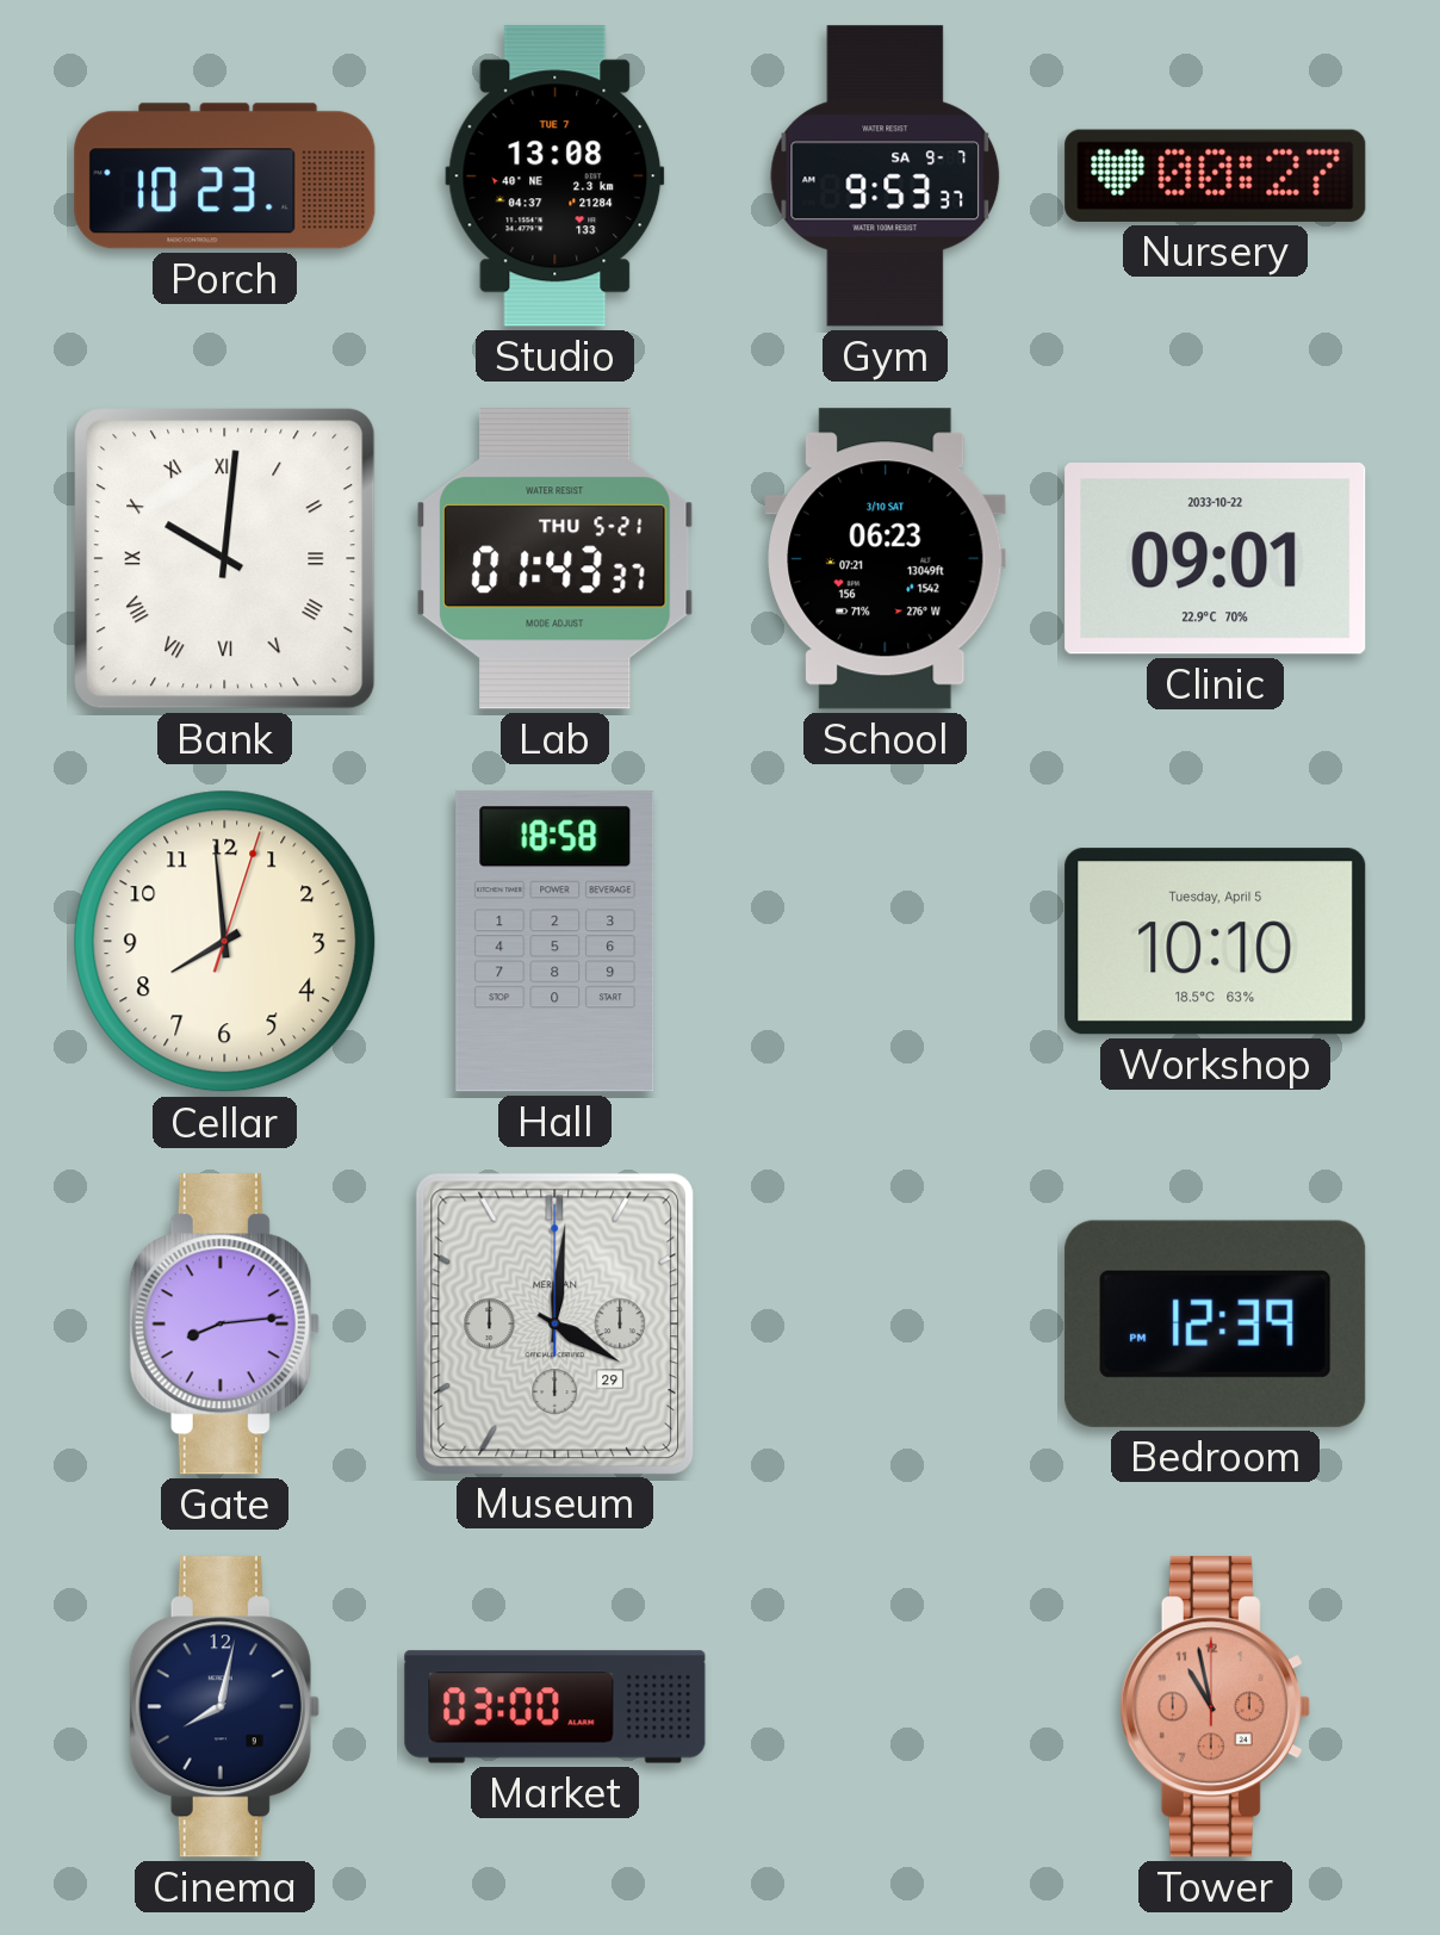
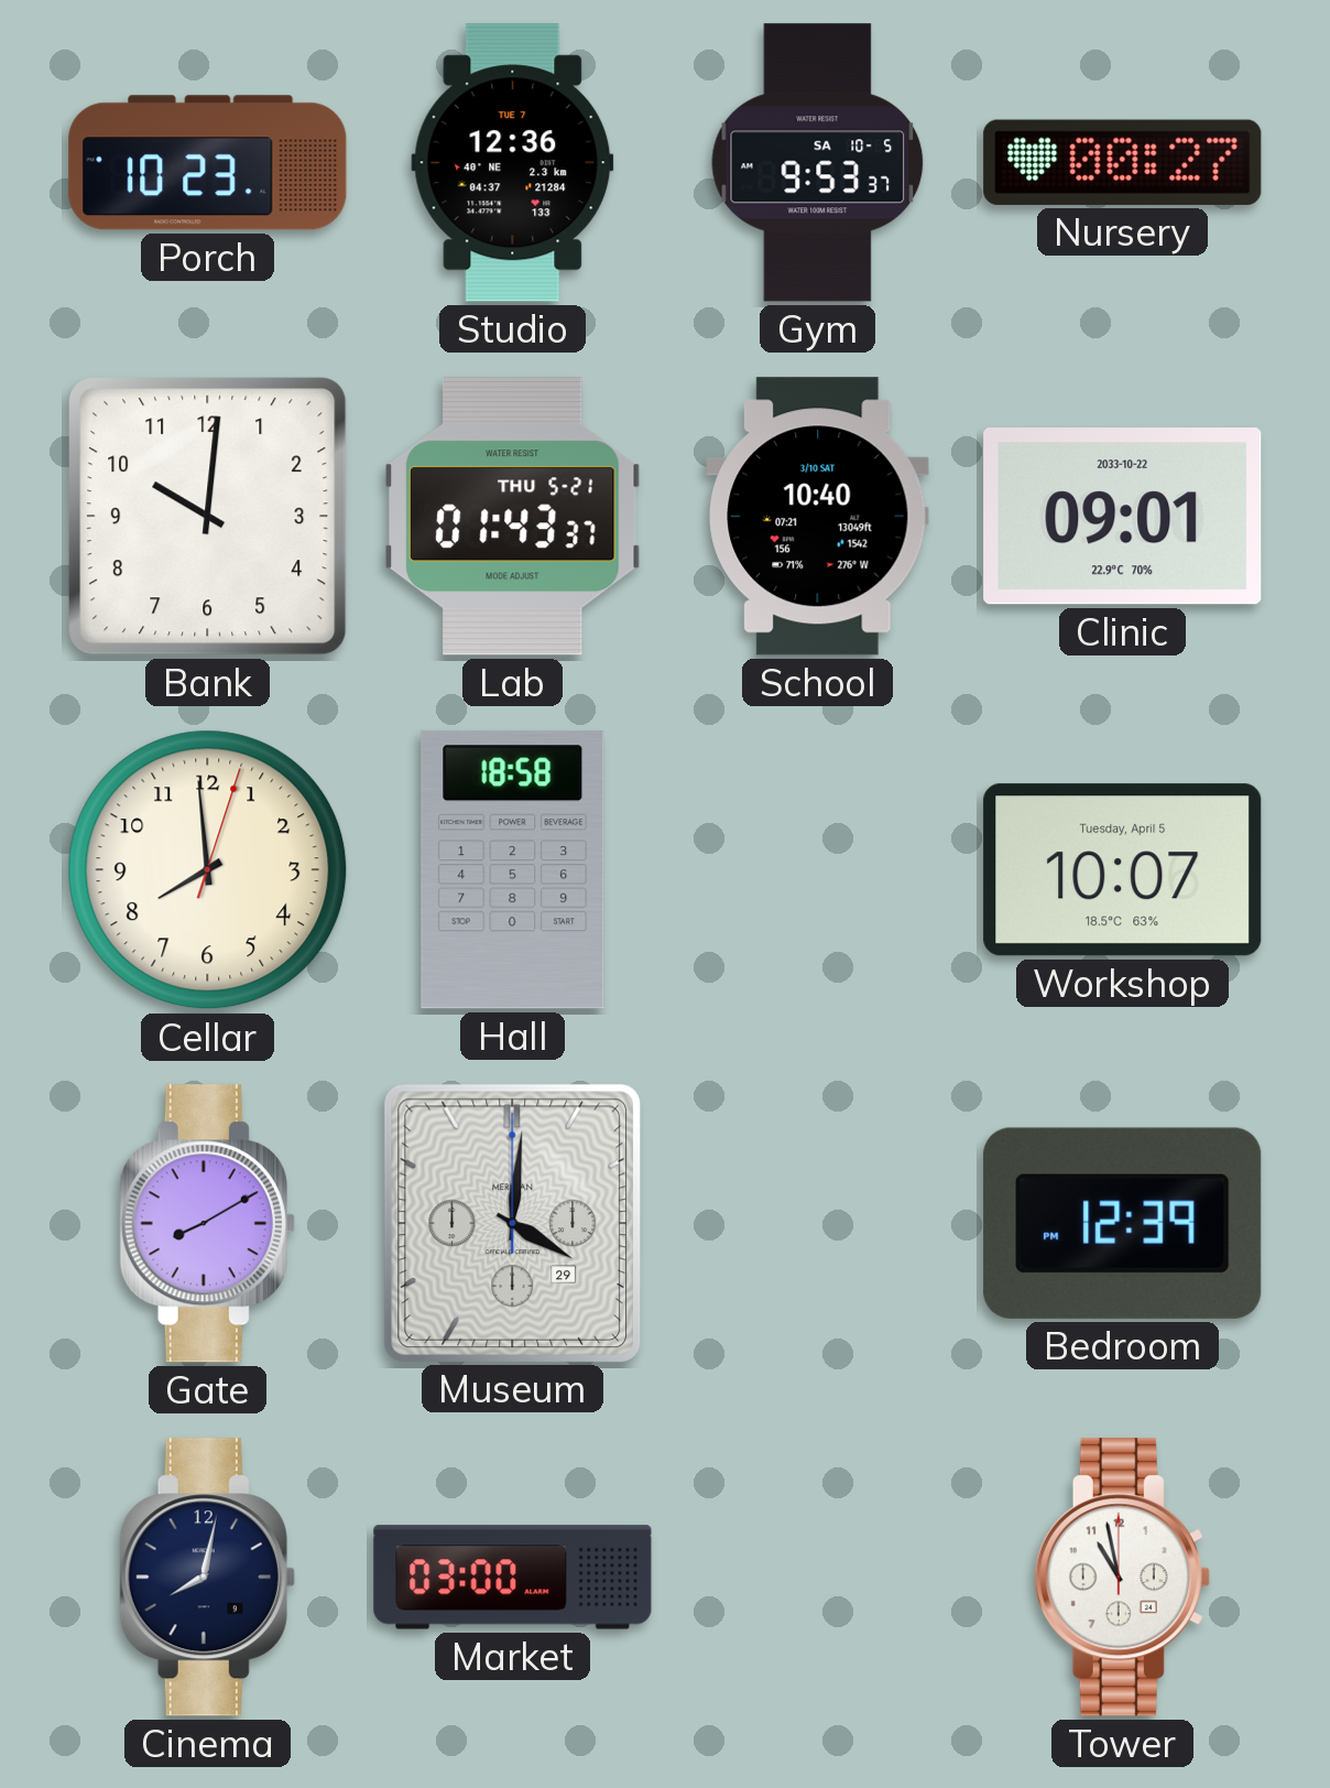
Studio: 13:08 -> 12:36
Gym date: SA 9-7 -> SA 10-5
Bank numerals: Roman -> Arabic
School: 06:23 -> 10:40
Workshop: 10:10 -> 10:07
Gate: 8:14 -> 8:10
Tower dial: salmon -> white
